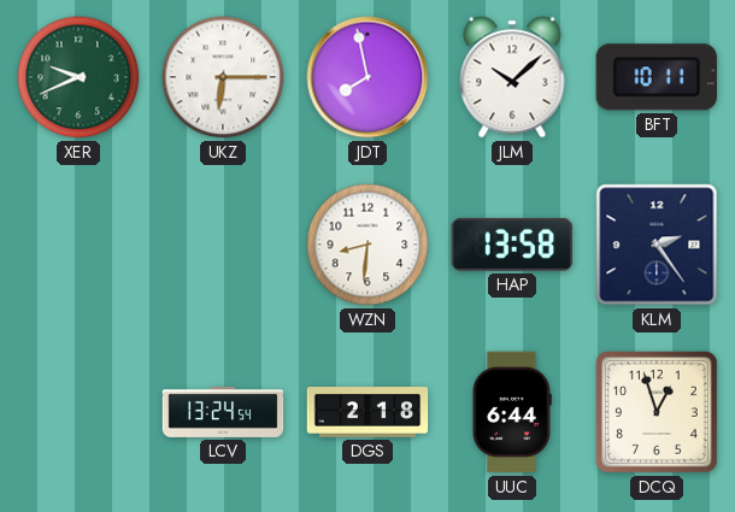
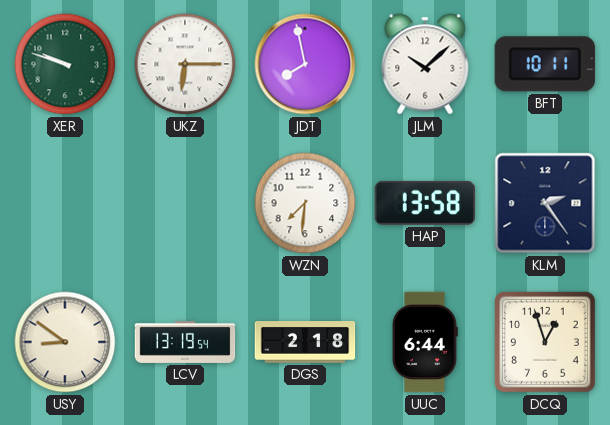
XER: 9:41 -> 9:48
WZN: 8:31 -> 7:31
USY: none -> 8:51
LCV: 13:24 -> 13:19
